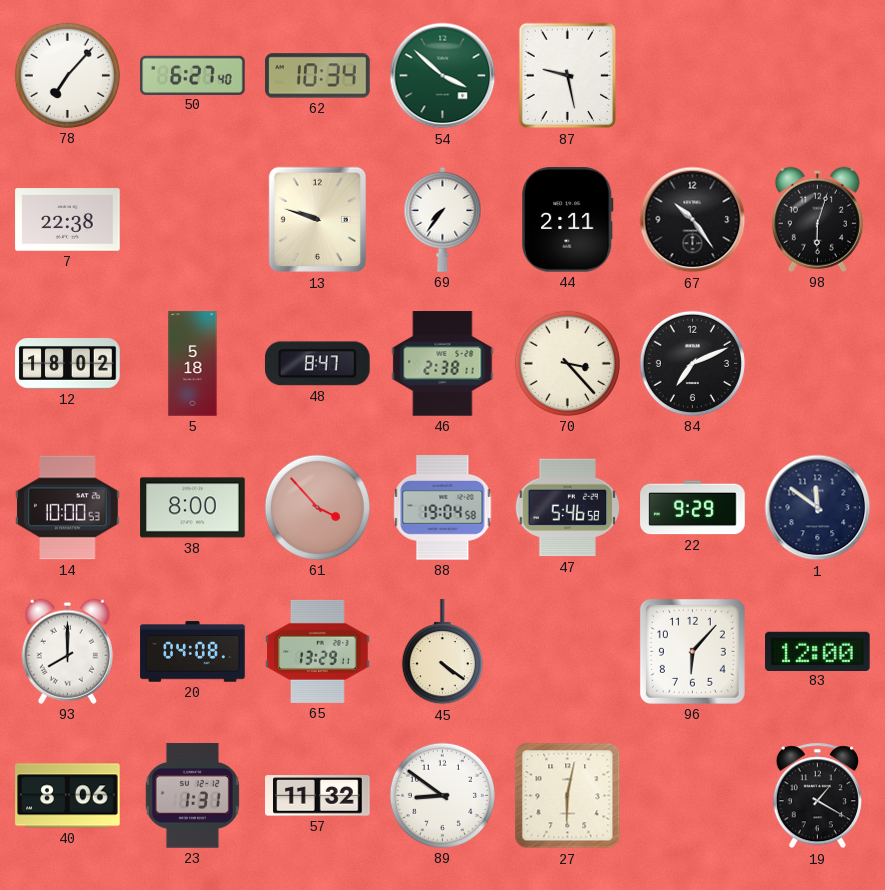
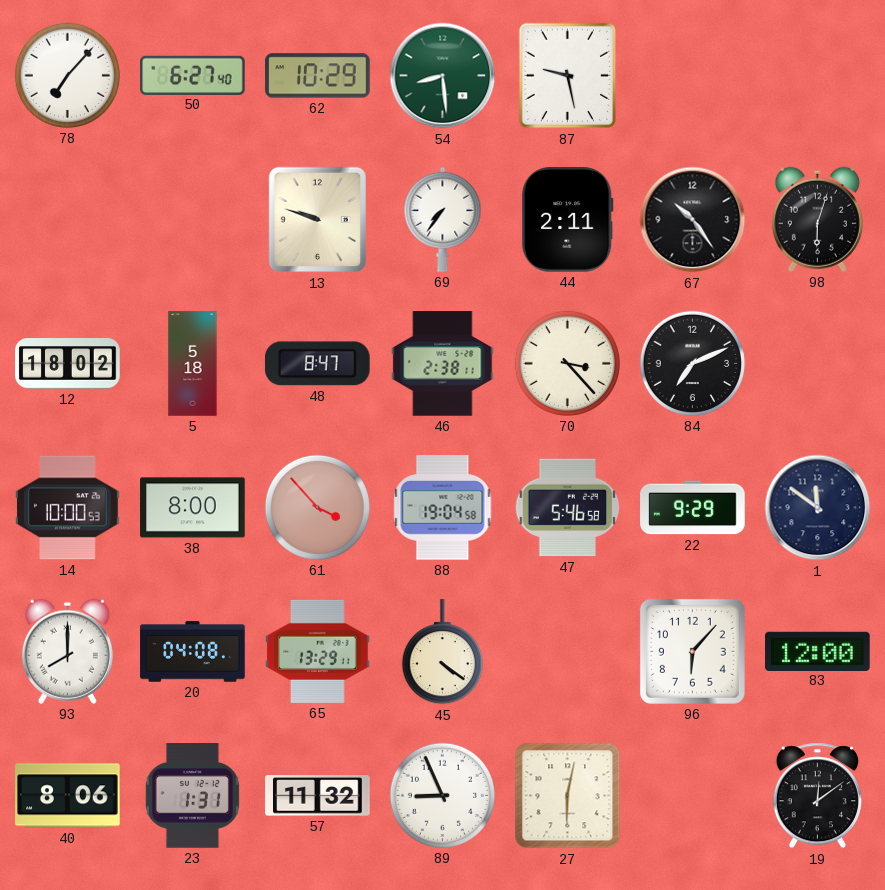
62: 10:34 -> 10:29
54: 3:52 -> 8:29
7: 22:38 -> none
89: 8:51 -> 8:56
19: 1:20 -> 12:09
